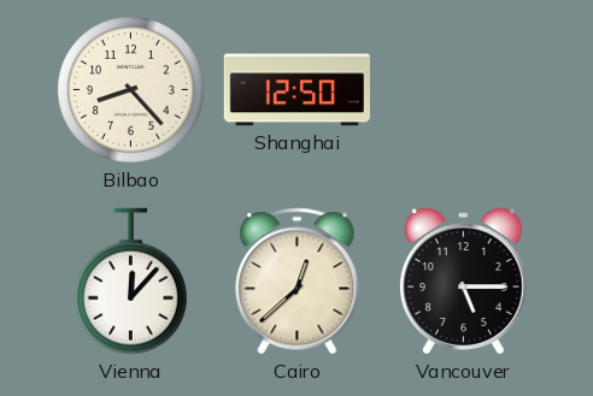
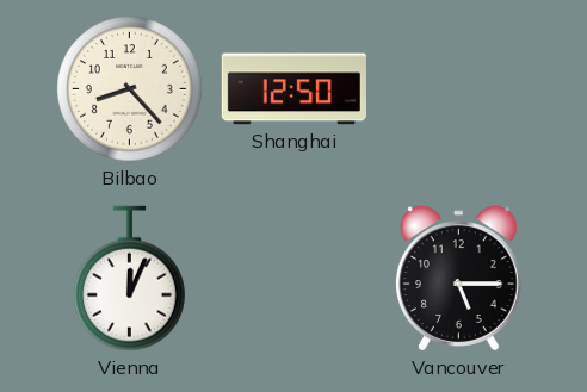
Vienna: 12:07 -> 12:04
Cairo: 12:38 -> none
